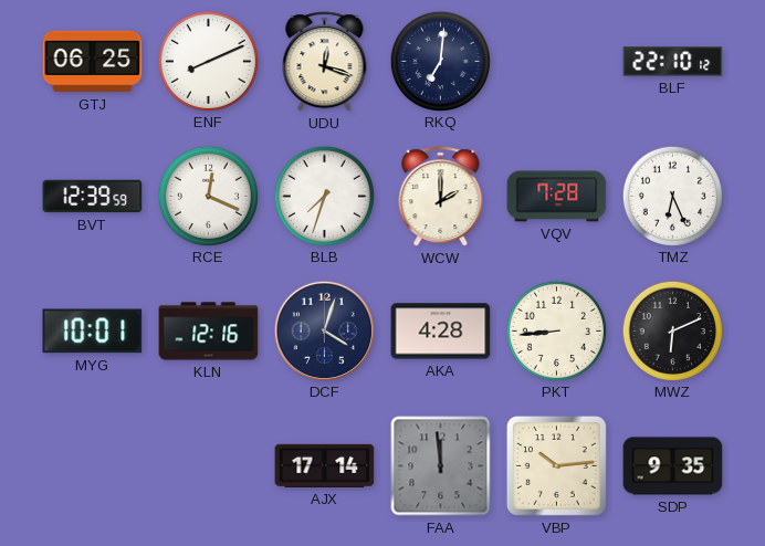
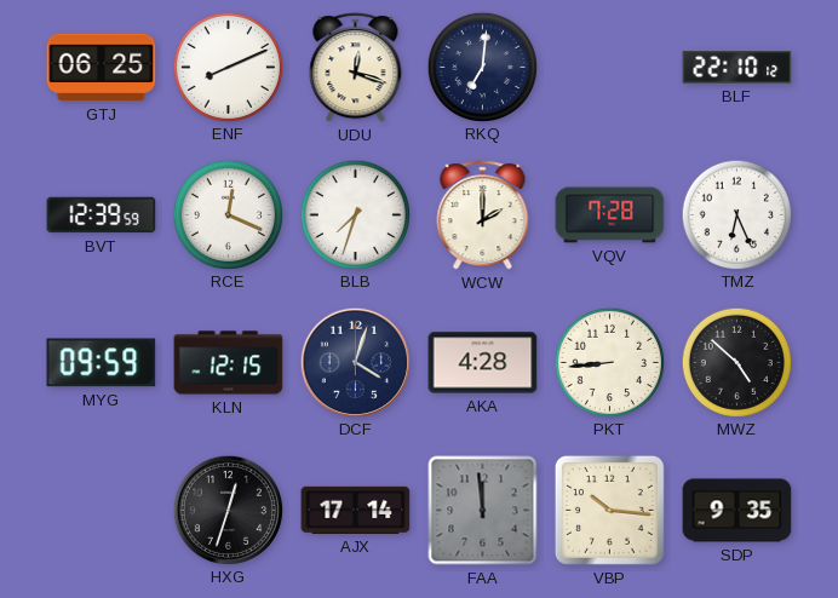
MYG: 10:01 -> 09:59
KLN: 12:16 -> 12:15
MWZ: 6:11 -> 4:52
HXG: none -> 12:33
VBP: 10:14 -> 10:16
